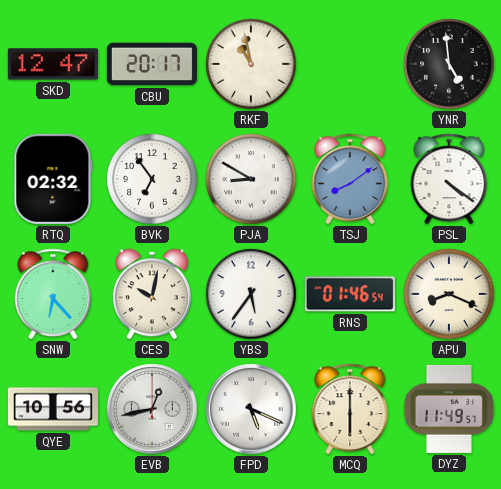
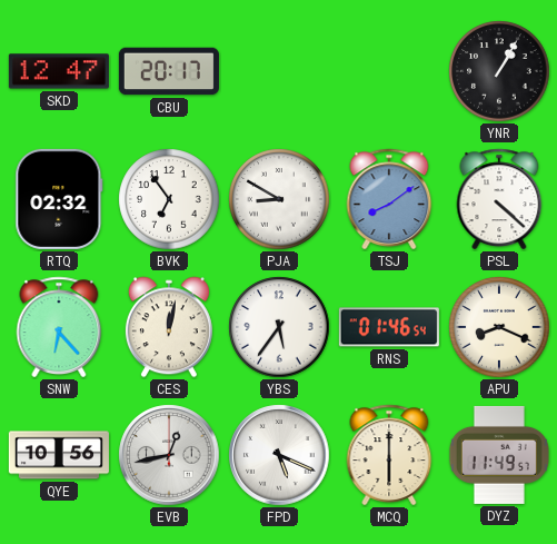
RKF: 10:58 -> none
YNR: 4:59 -> 1:05
PSL: 4:21 -> 4:22
CES: 10:02 -> 12:02
